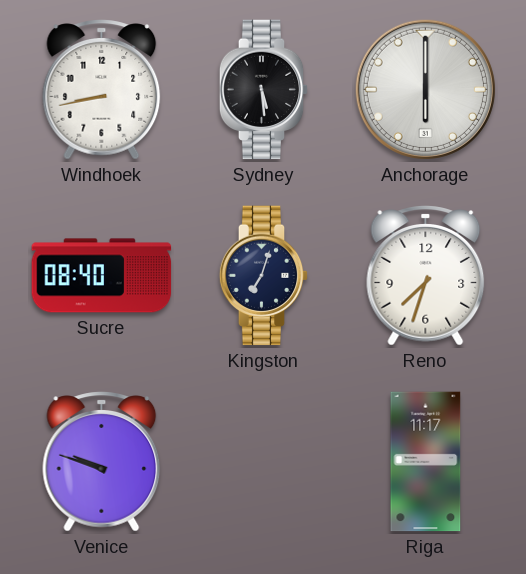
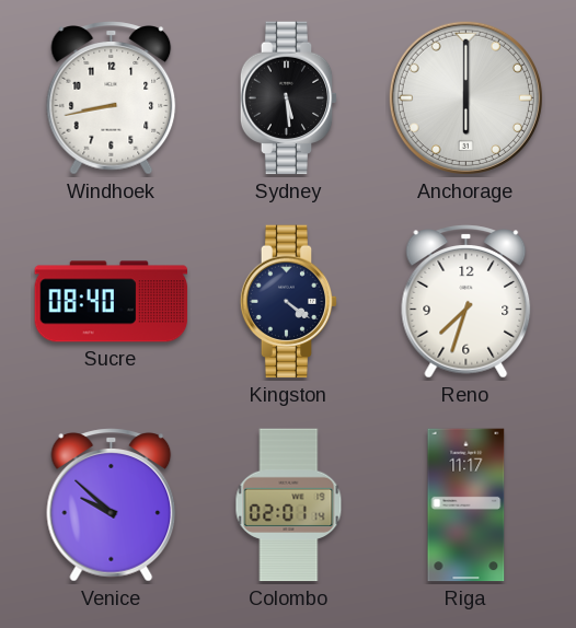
Kingston: 7:03 -> 4:21
Venice: 9:48 -> 9:52
Colombo: none -> 02:01
